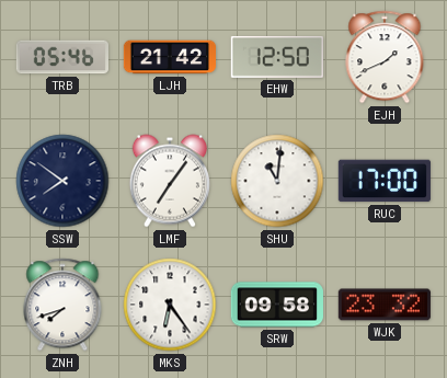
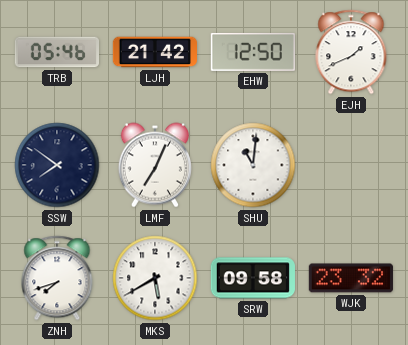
LMF: 7:06 -> 7:04
RUC: 17:00 -> none
MKS: 6:24 -> 5:40
